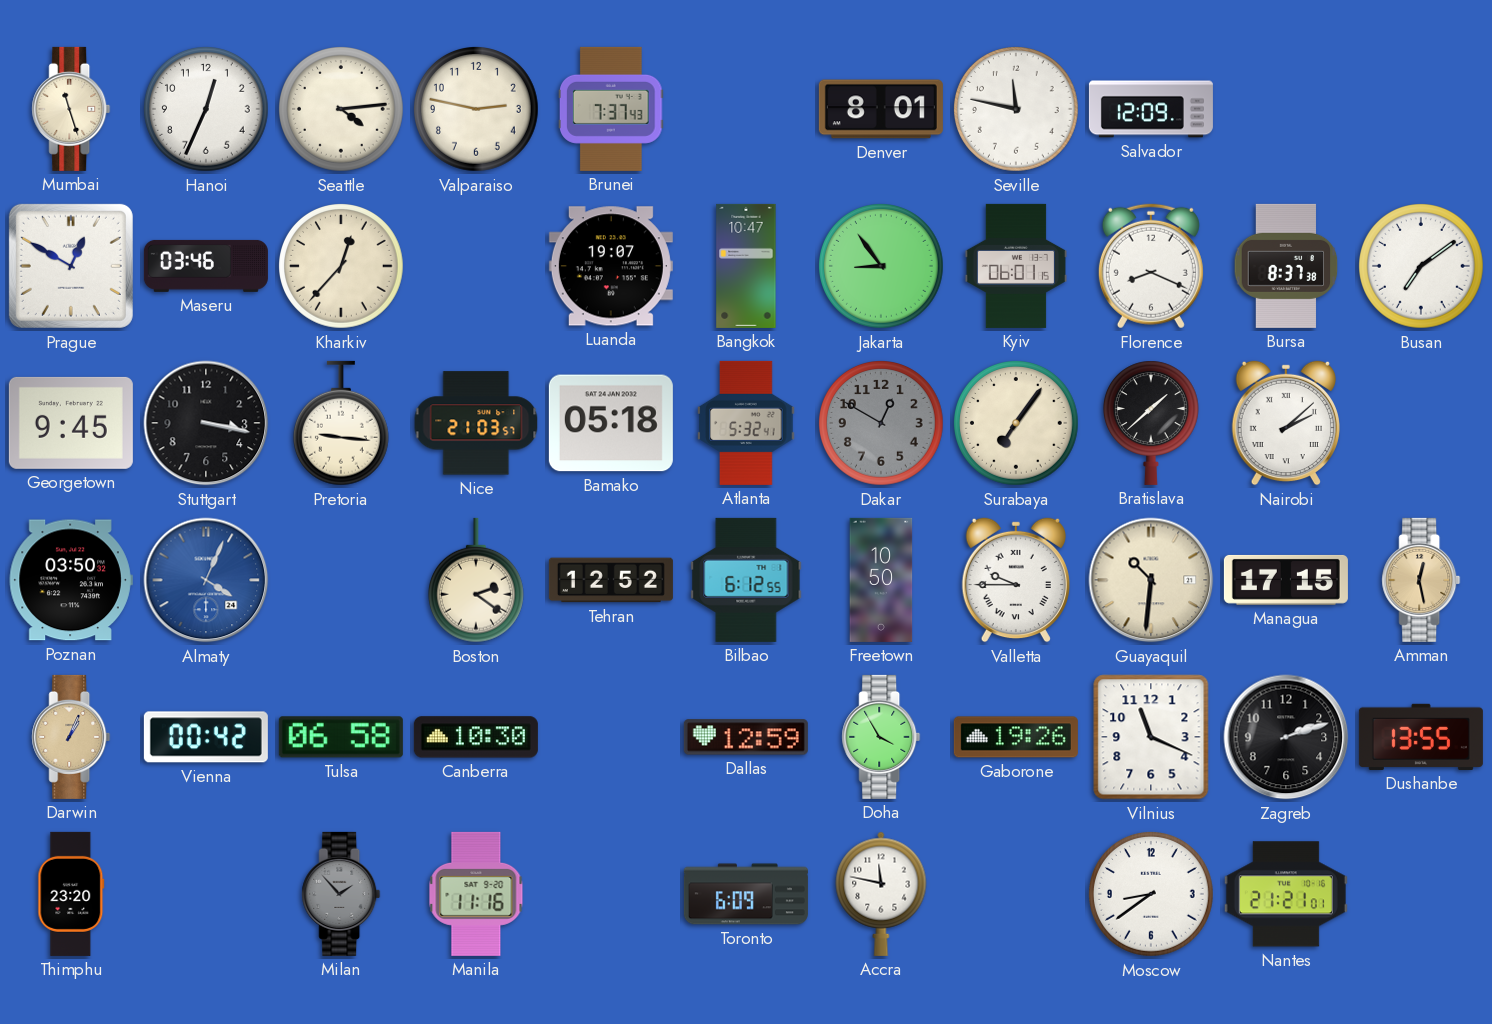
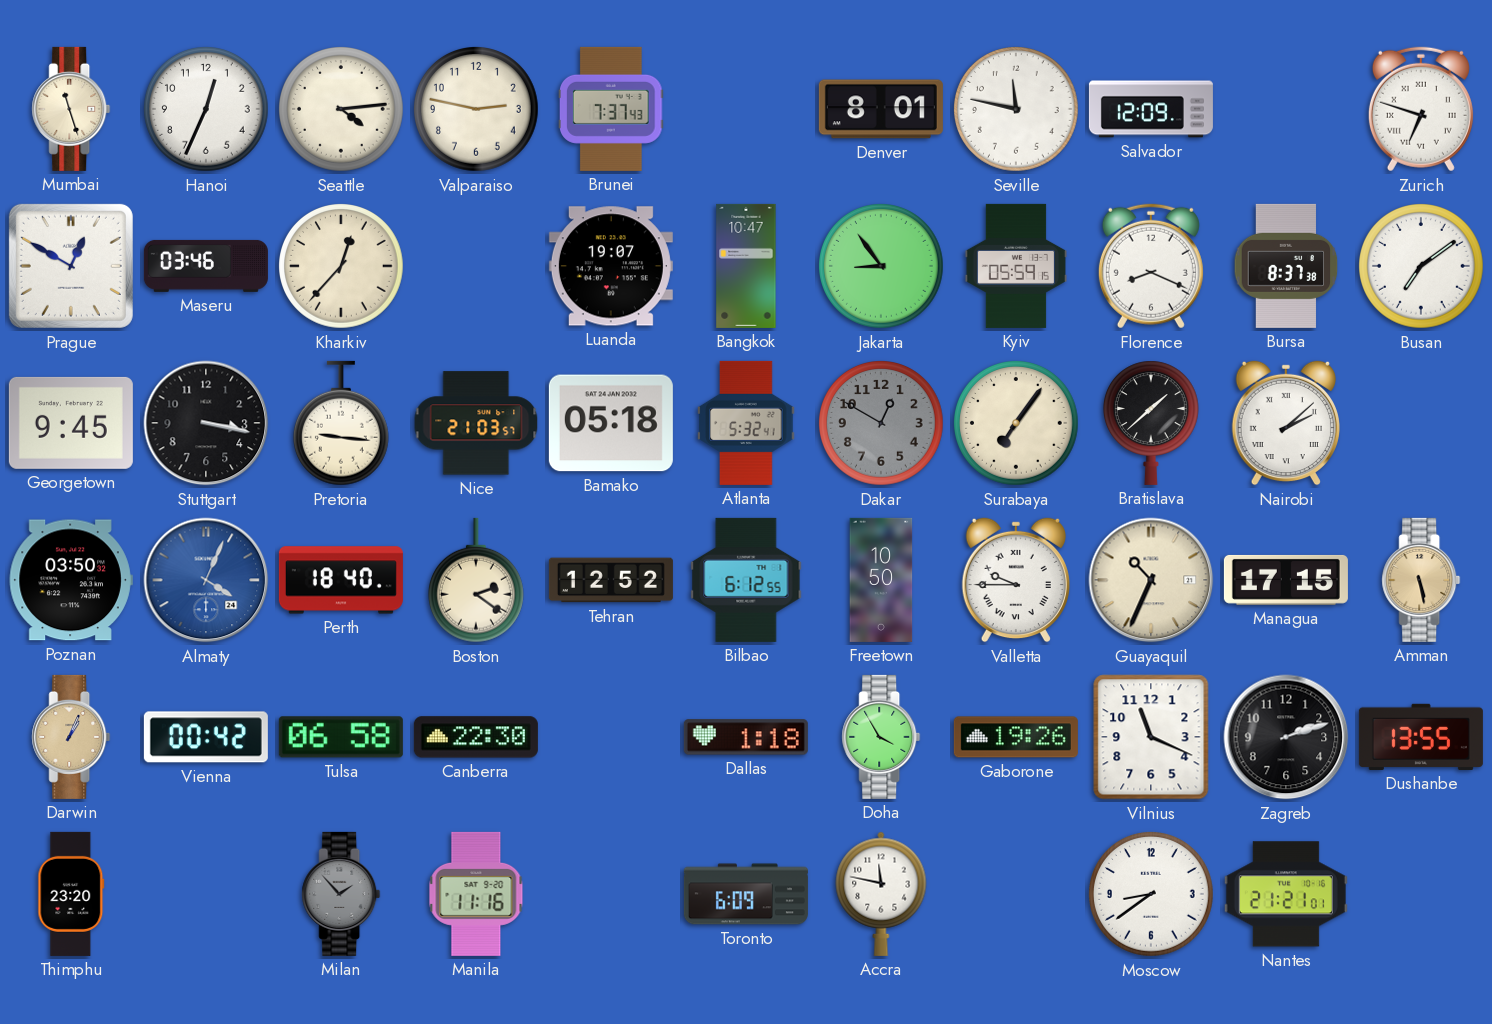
Zurich: none -> 6:48
Kyiv: 06:01 -> 05:59
Perth: none -> 18:40
Guayaquil: 10:31 -> 10:34
Amman: 12:28 -> 5:28
Canberra: 10:30 -> 22:30
Dallas: 12:59 -> 1:18
